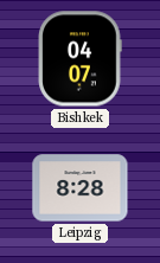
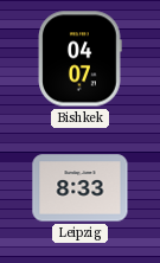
Leipzig: 8:28 -> 8:33
